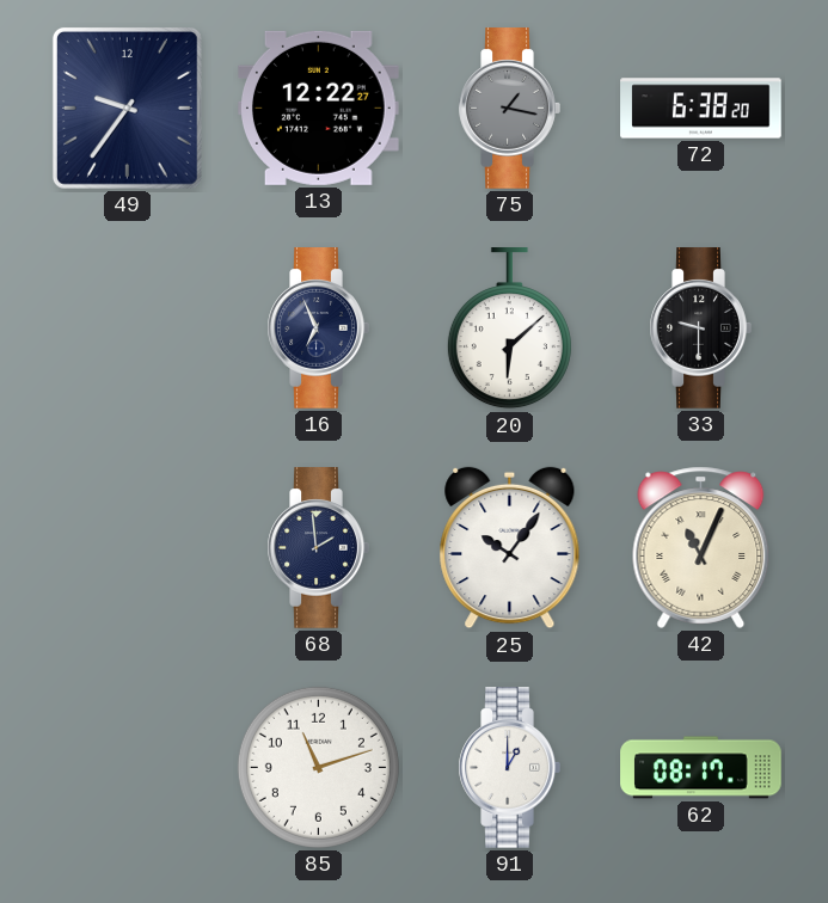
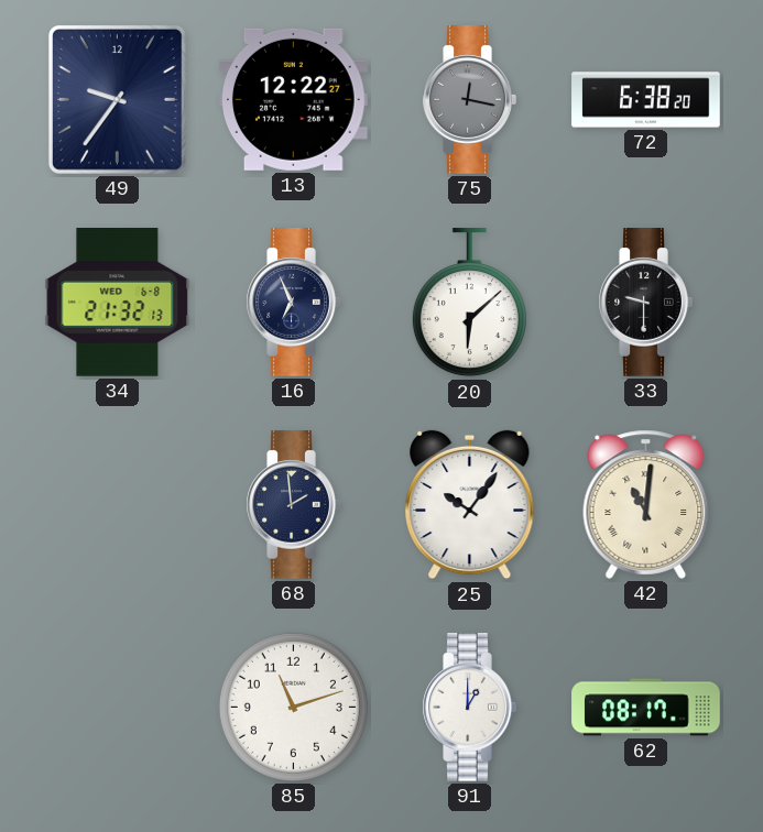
75: 1:17 -> 12:17
34: none -> 21:32
42: 11:04 -> 11:01
